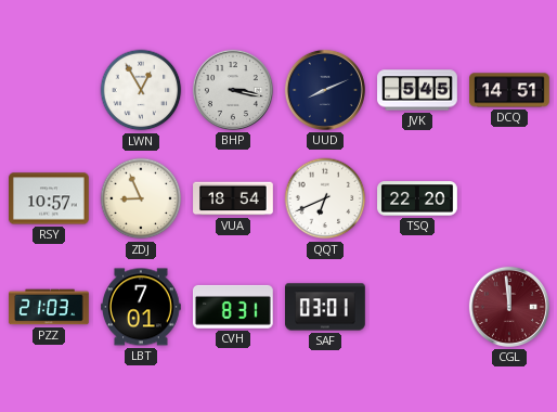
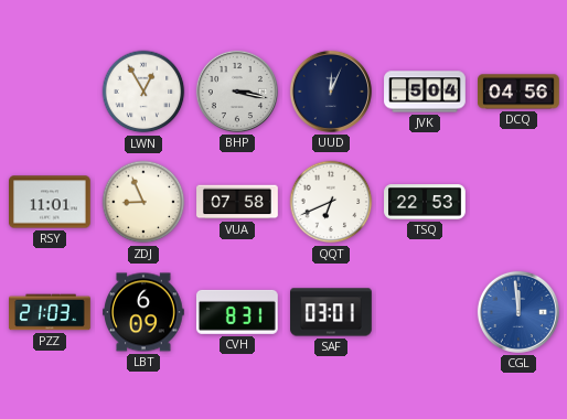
UUD: 8:11 -> 12:04
JVK: 5:45 -> 5:04
DCQ: 14:51 -> 04:56
RSY: 10:57 -> 11:01
VUA: 18:54 -> 07:58
TSQ: 22:20 -> 22:53
LBT: 7:01 -> 6:09
CGL dial: burgundy -> blue
